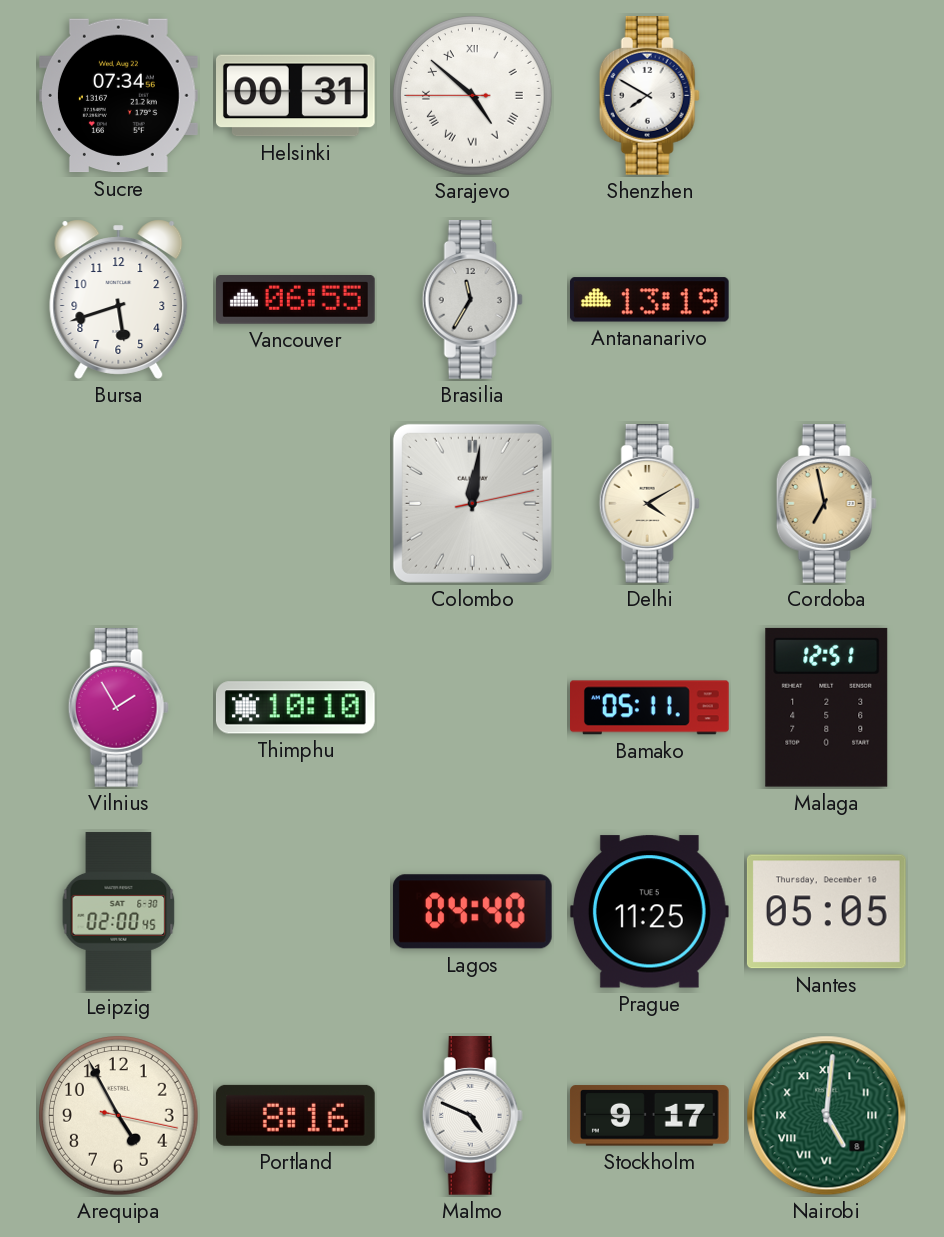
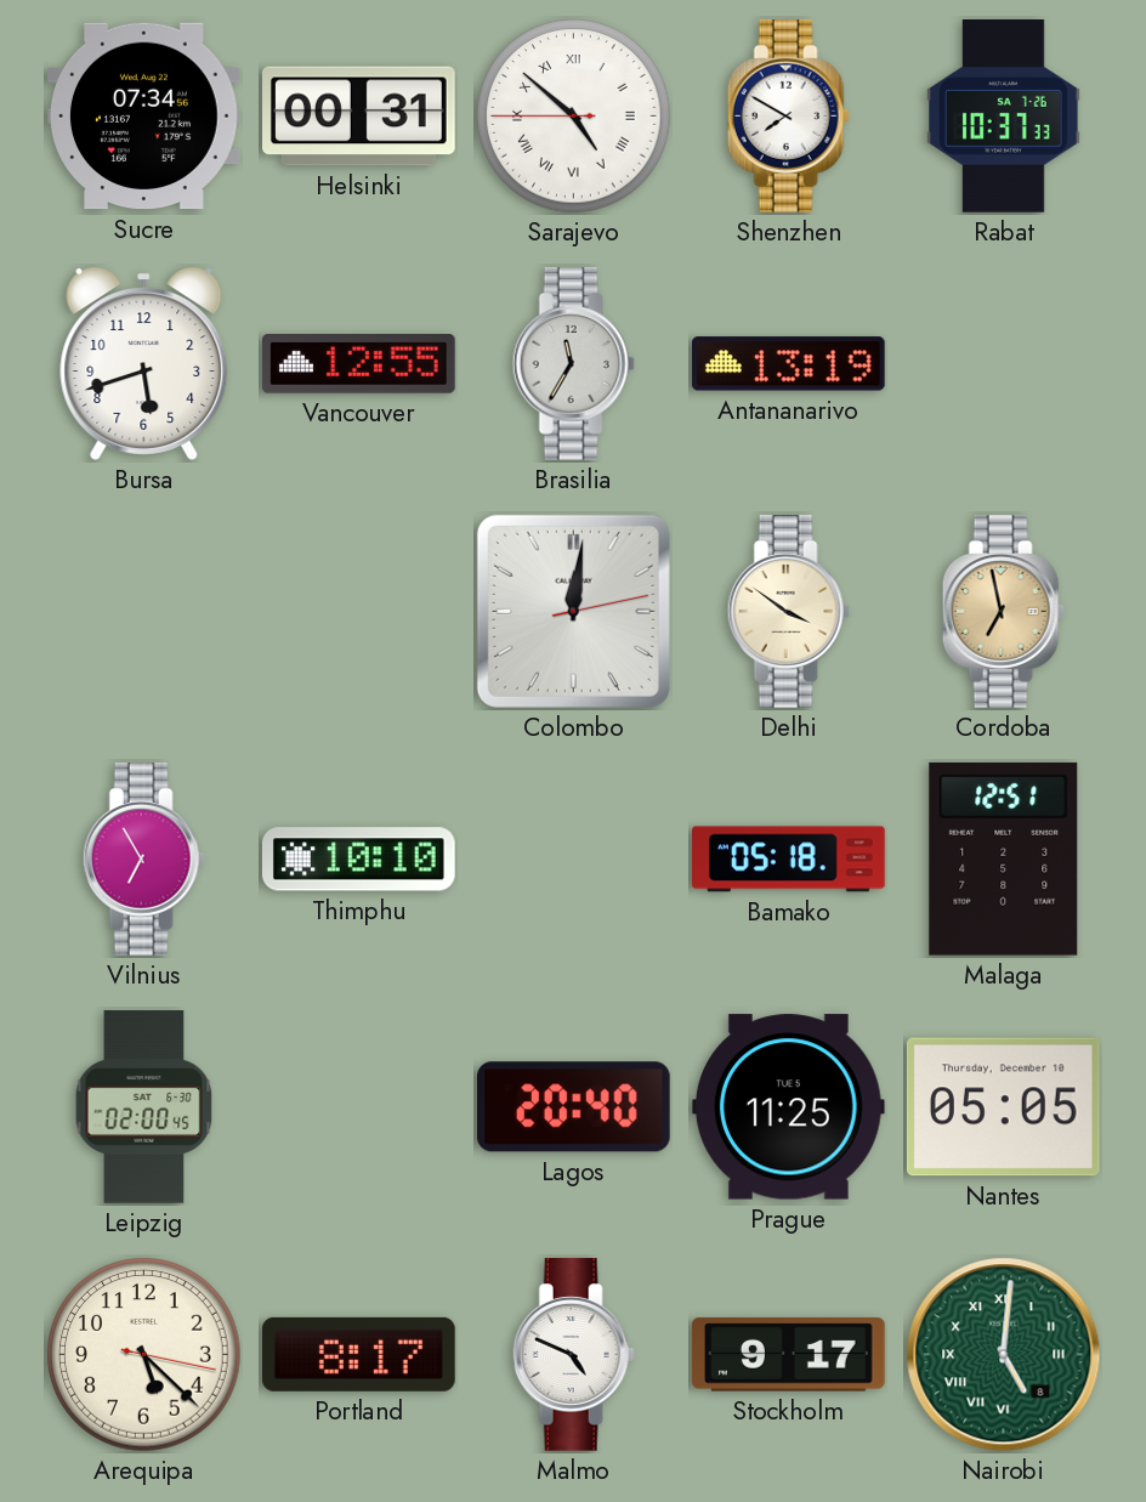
Rabat: none -> 10:37
Vancouver: 06:55 -> 12:55
Delhi: 4:10 -> 3:51
Vilnius: 1:55 -> 6:55
Bamako: 05:11 -> 05:18
Lagos: 04:40 -> 20:40
Arequipa: 4:55 -> 5:22
Portland: 8:16 -> 8:17
